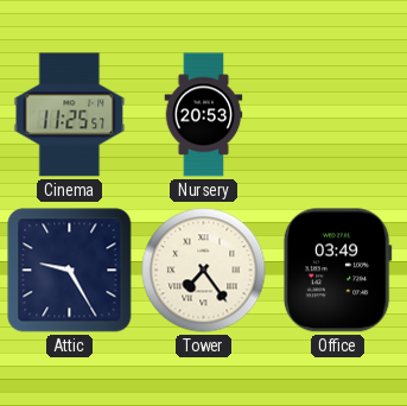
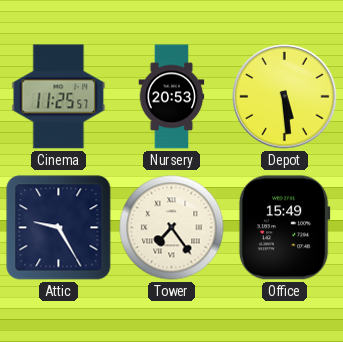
Depot: none -> 5:29
Office: 03:49 -> 15:49
